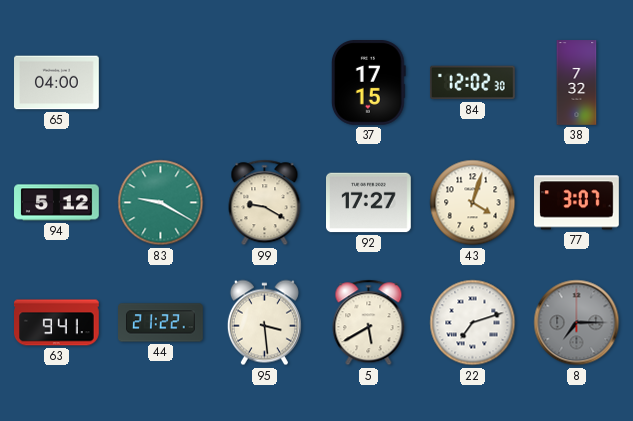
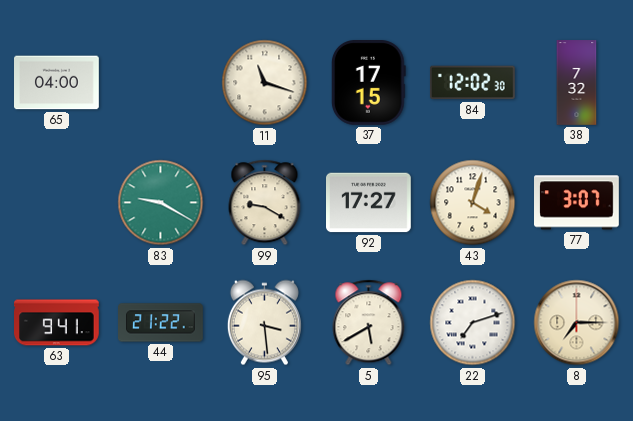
11: none -> 11:18
94: 5:12 -> none
8 dial: grey -> cream
